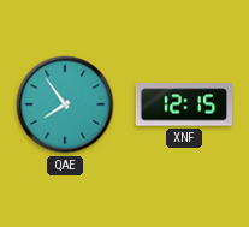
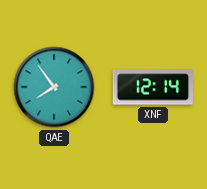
XNF: 12:15 -> 12:14
